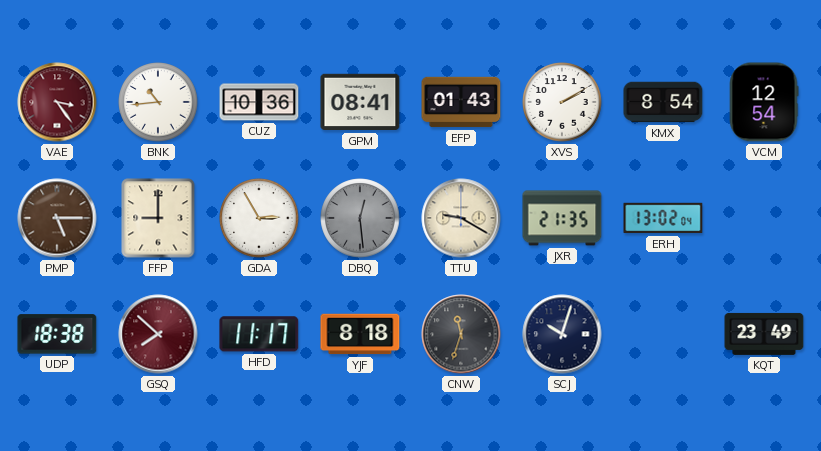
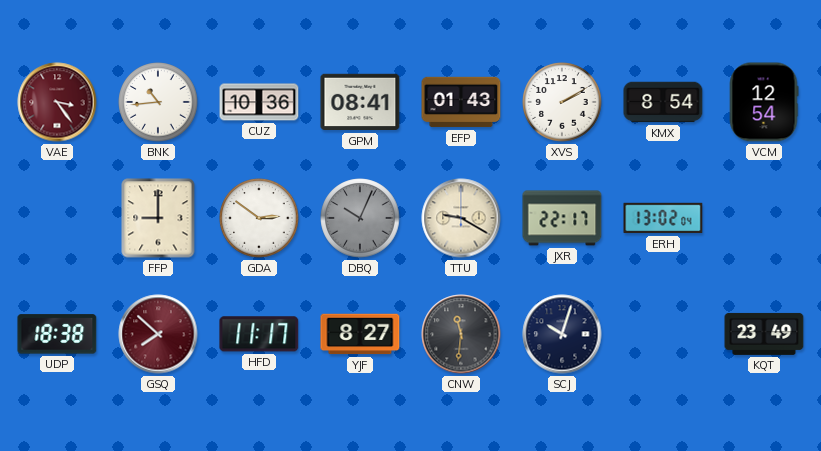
PMP: 5:15 -> none
GDA: 2:55 -> 2:51
DBQ: 12:29 -> 10:04
JXR: 21:35 -> 22:17
YJF: 8:18 -> 8:27
CNW: 11:33 -> 11:31
